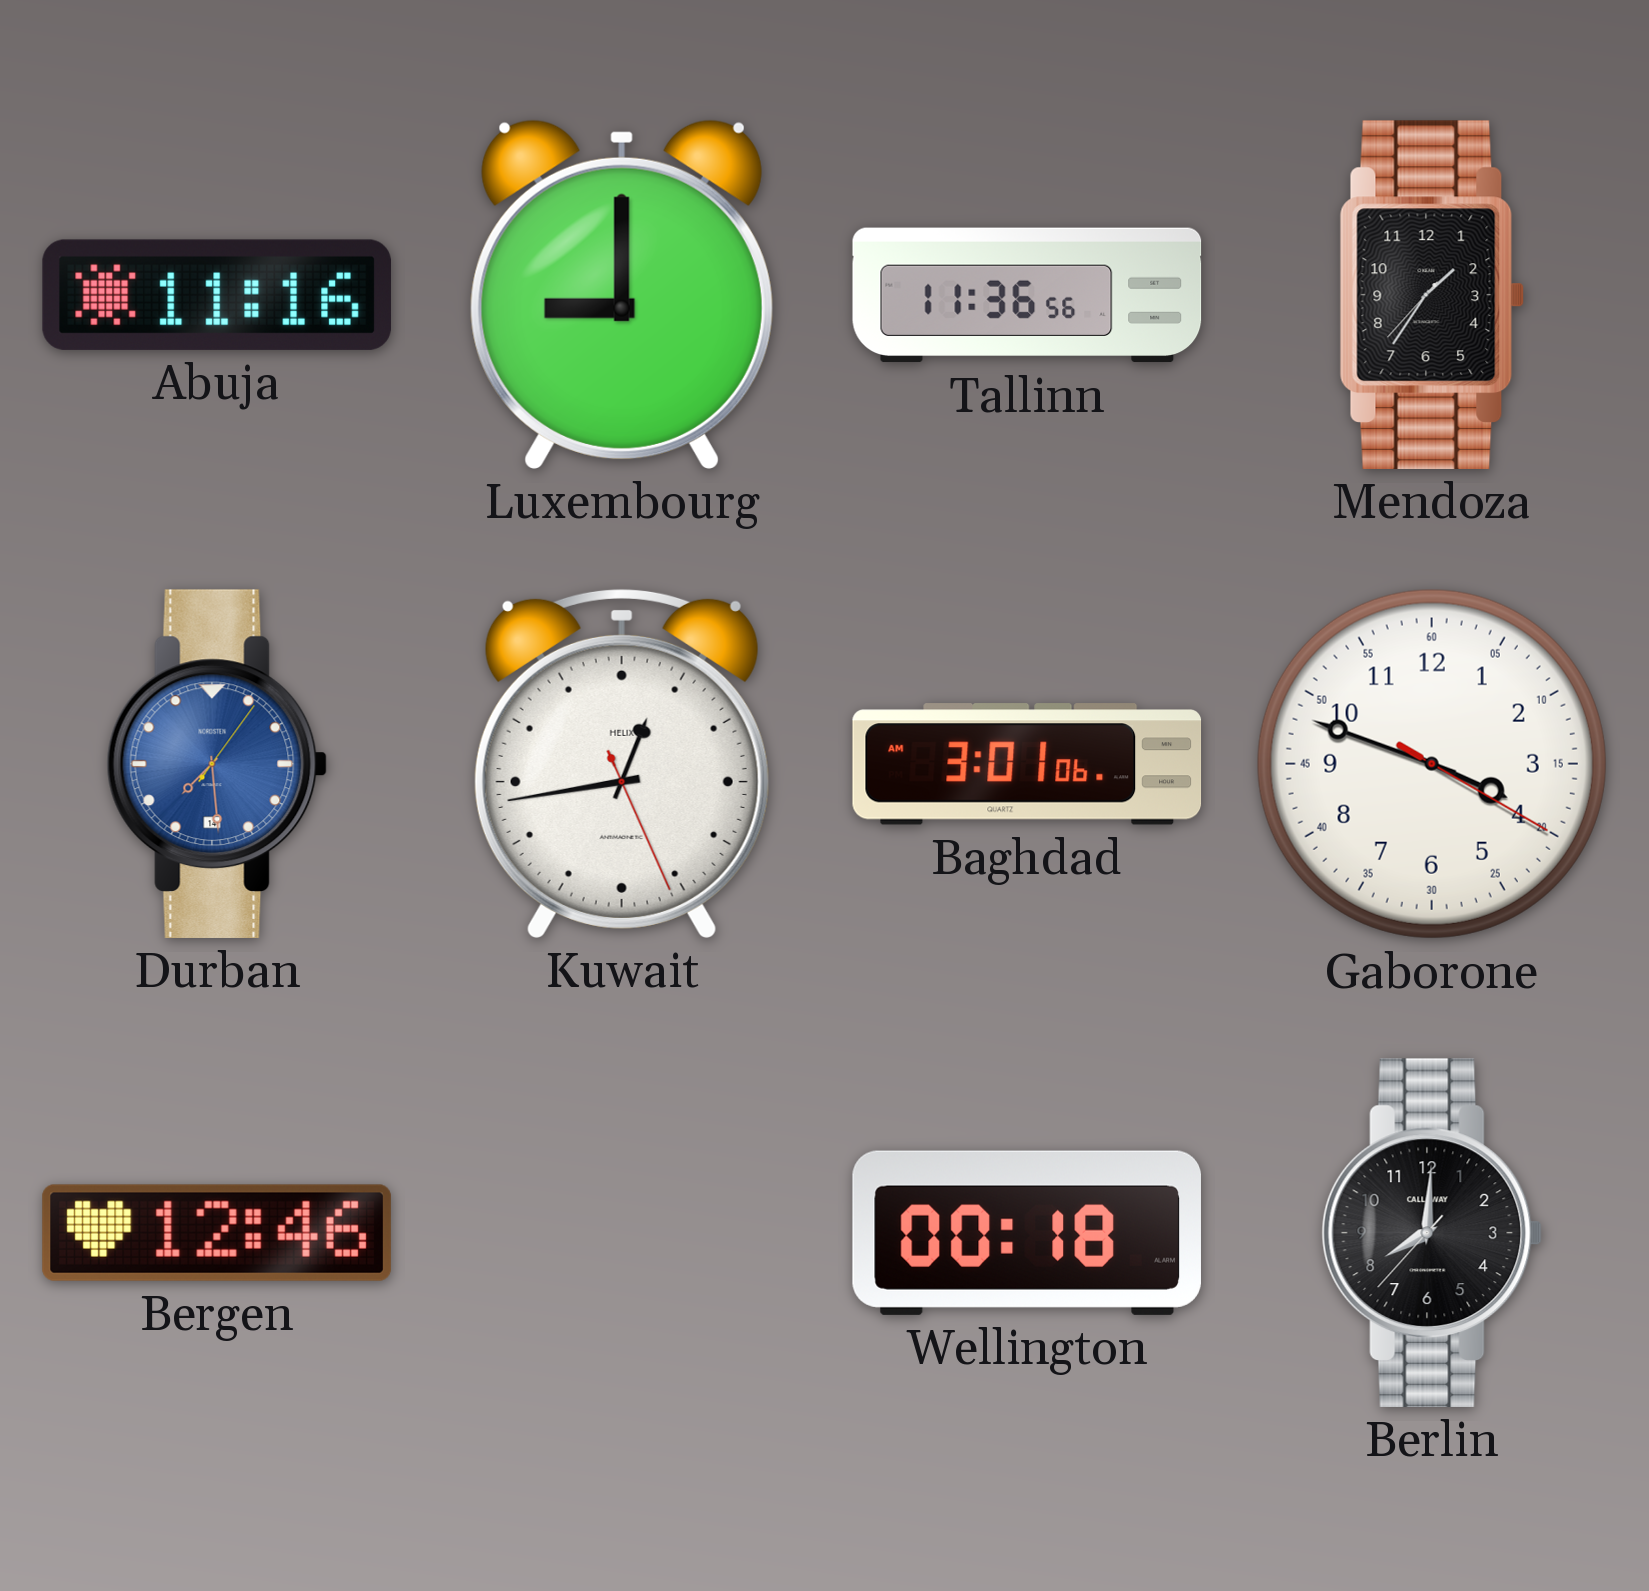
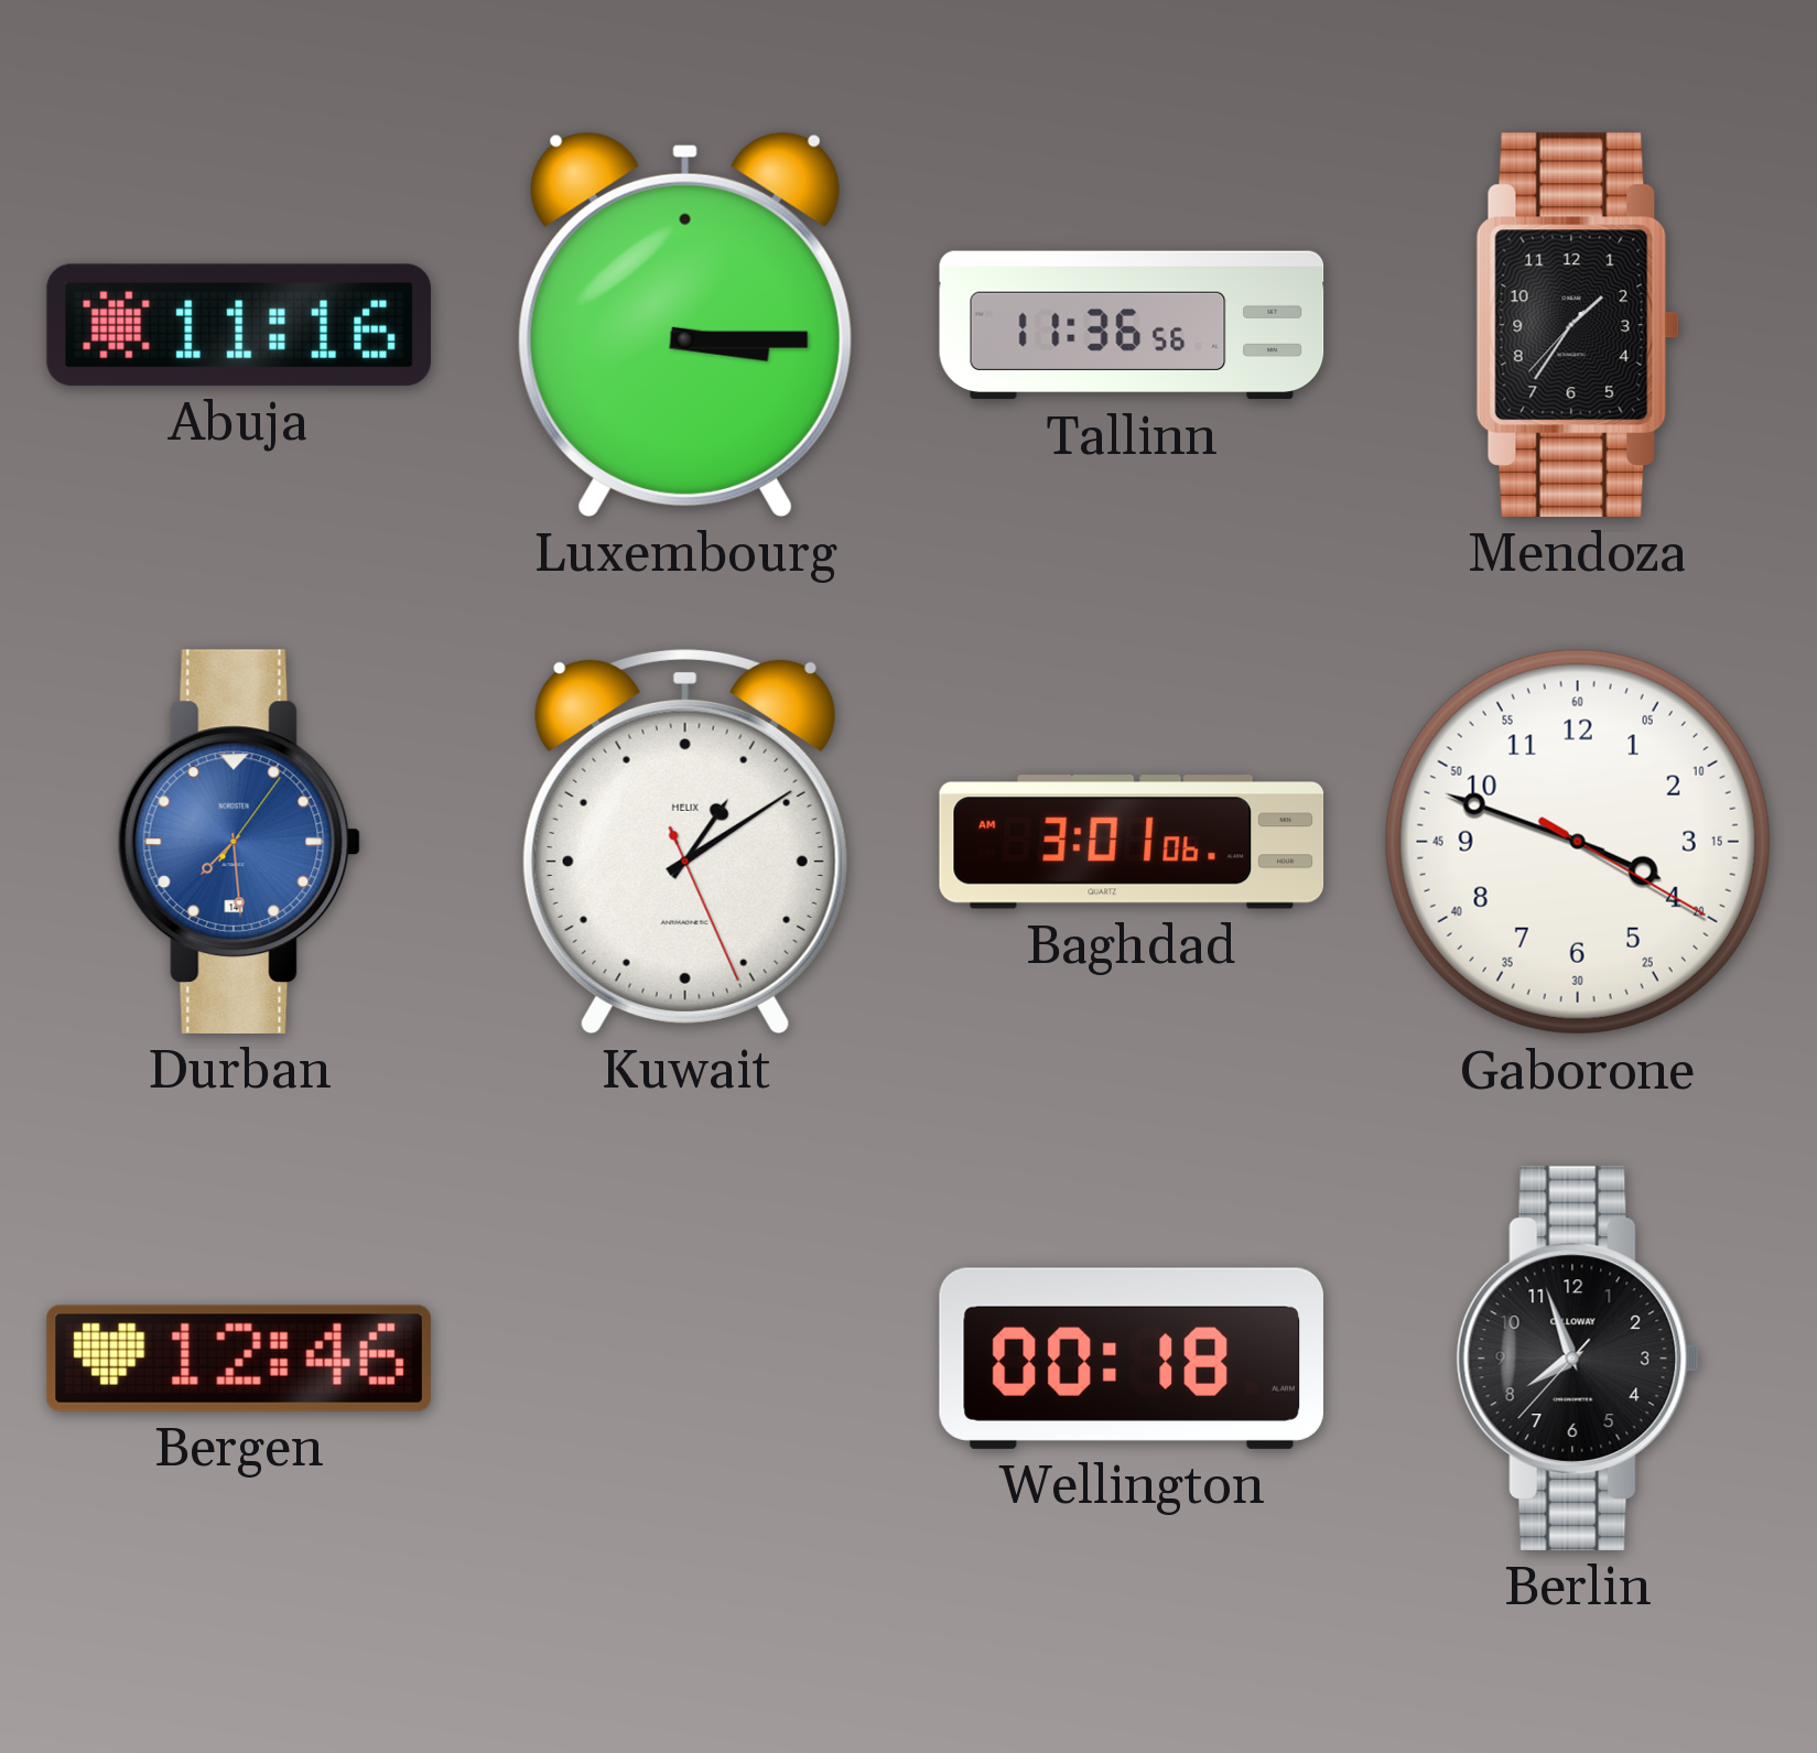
Luxembourg: 9:00 -> 3:15
Kuwait: 12:43 -> 1:09
Berlin: 8:00 -> 7:56
